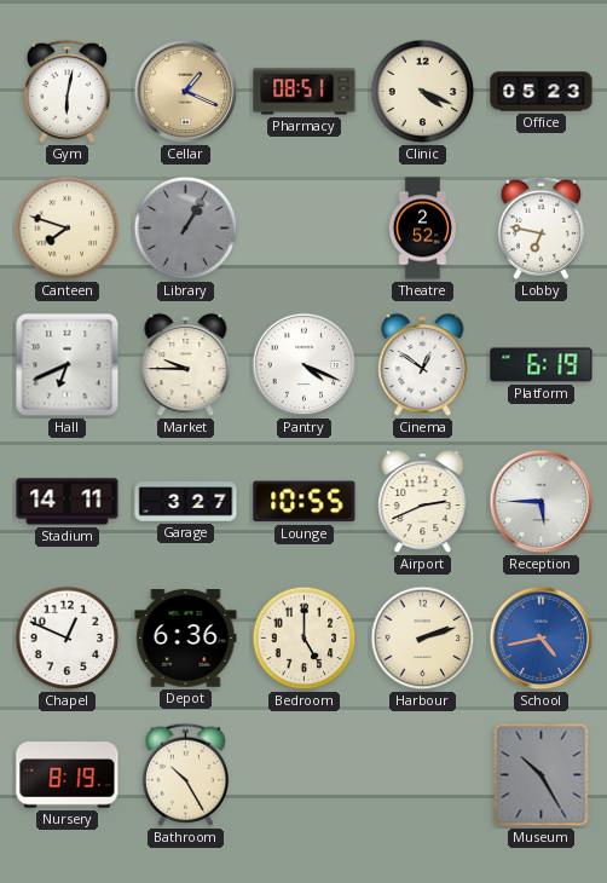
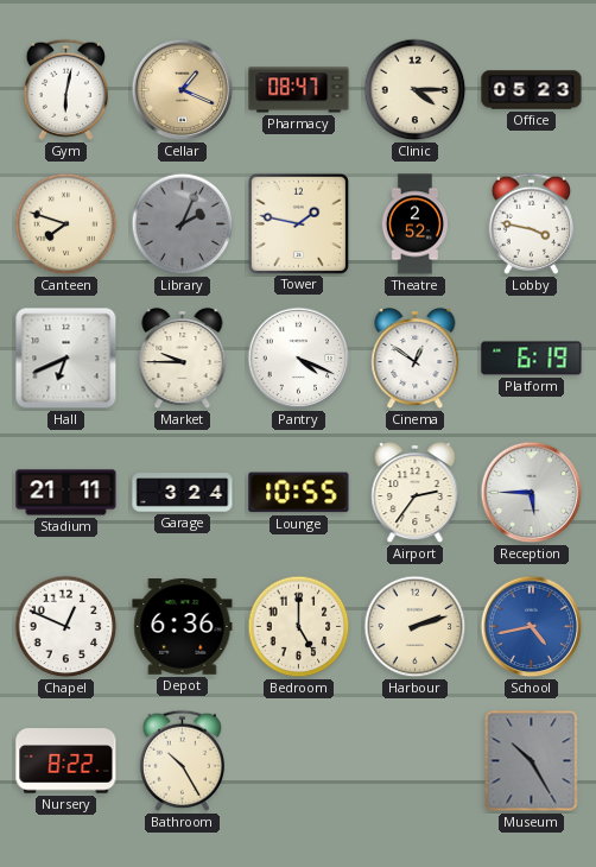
Pharmacy: 08:51 -> 08:47
Clinic: 4:19 -> 4:15
Library: 1:05 -> 2:04
Tower: none -> 1:47
Lobby: 6:47 -> 3:47
Stadium: 14:11 -> 21:11
Garage: 3:27 -> 3:24
Airport: 2:41 -> 2:36
Nursery: 8:19 -> 8:22
